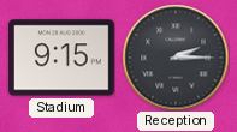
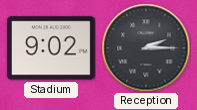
Stadium: 9:15 -> 9:02
